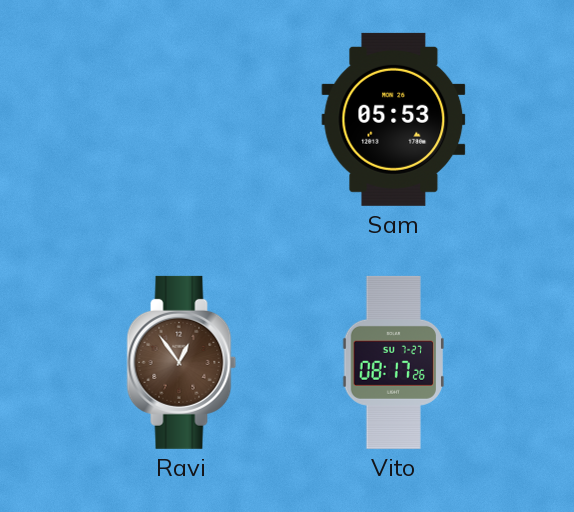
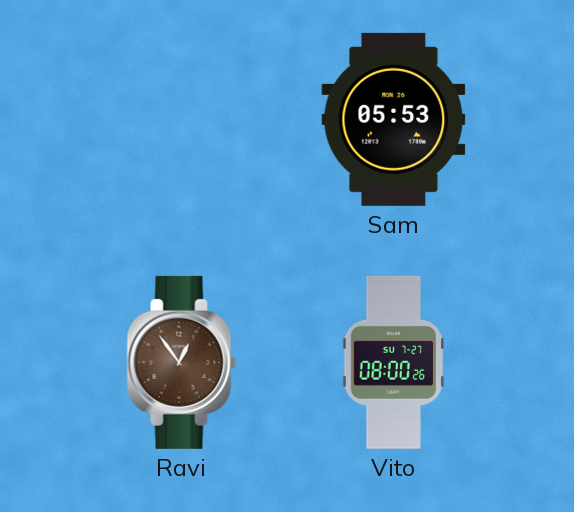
Vito: 08:17 -> 08:00
